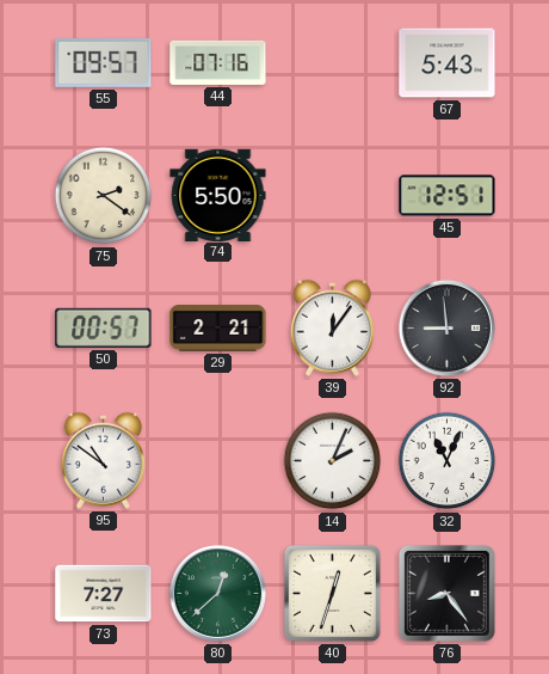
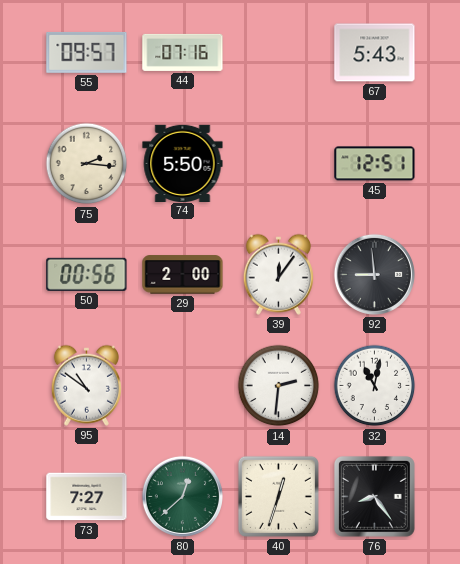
75: 2:21 -> 2:16
50: 00:57 -> 00:56
29: 2:21 -> 2:00
14: 2:04 -> 2:31
32: 11:04 -> 11:02
